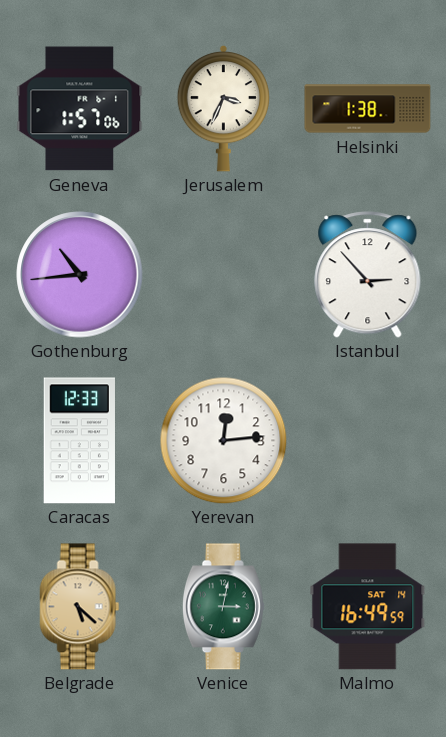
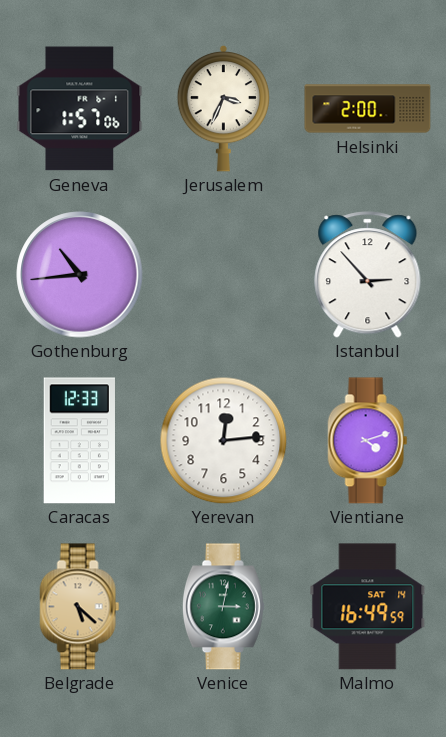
Helsinki: 1:38 -> 2:00
Vientiane: none -> 4:12
